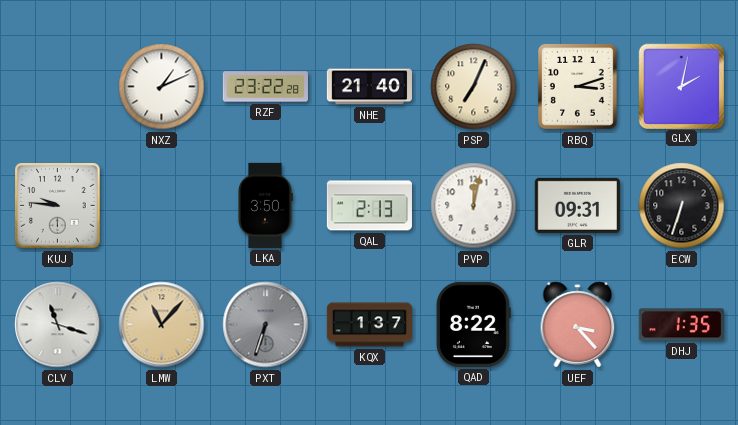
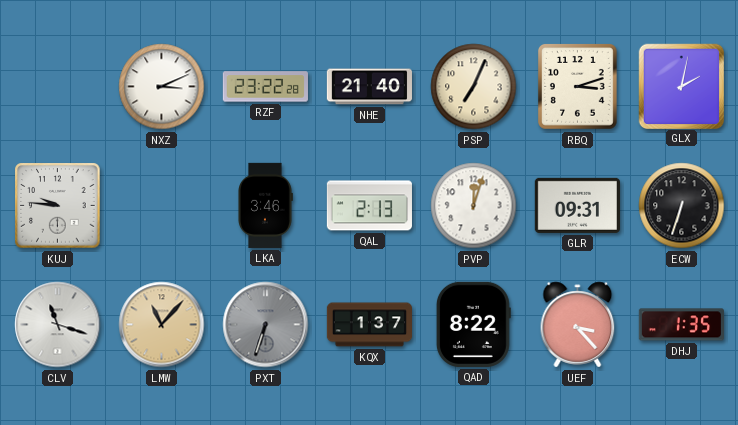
NXZ: 1:11 -> 3:11
LKA: 3:50 -> 3:46
PVP: 12:02 -> 12:03
